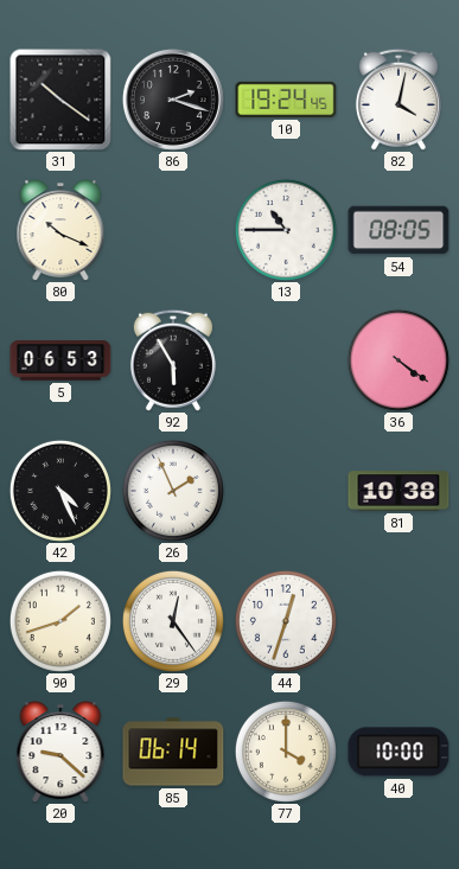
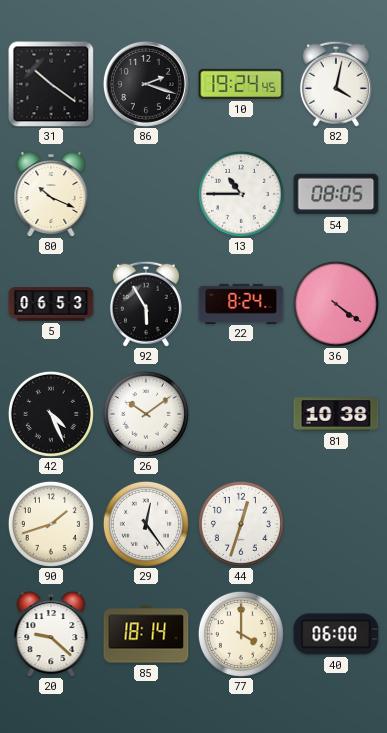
22: none -> 8:24
26: 1:56 -> 10:09
85: 06:14 -> 18:14
40: 10:00 -> 06:00
